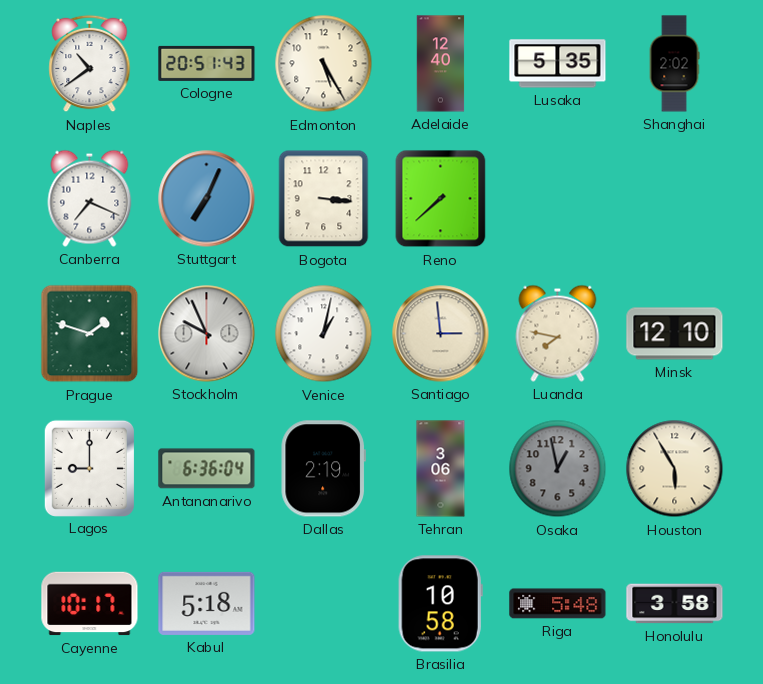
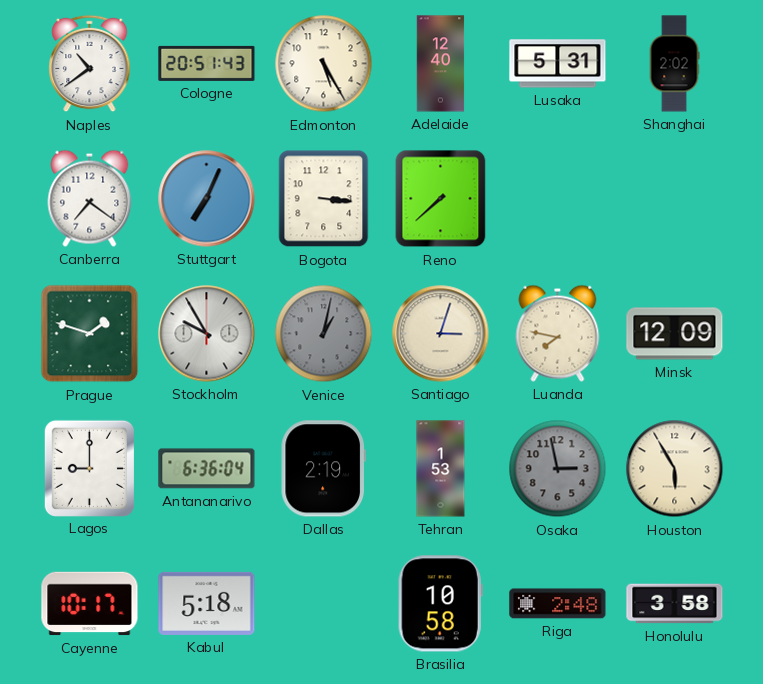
Lusaka: 5:35 -> 5:31
Canberra: 7:19 -> 7:21
Stockholm: 9:56 -> 9:55
Venice dial: white -> grey
Santiago: 2:59 -> 3:03
Minsk: 12:10 -> 12:09
Tehran: 3:06 -> 1:53
Osaka: 12:58 -> 2:58
Riga: 5:48 -> 2:48
